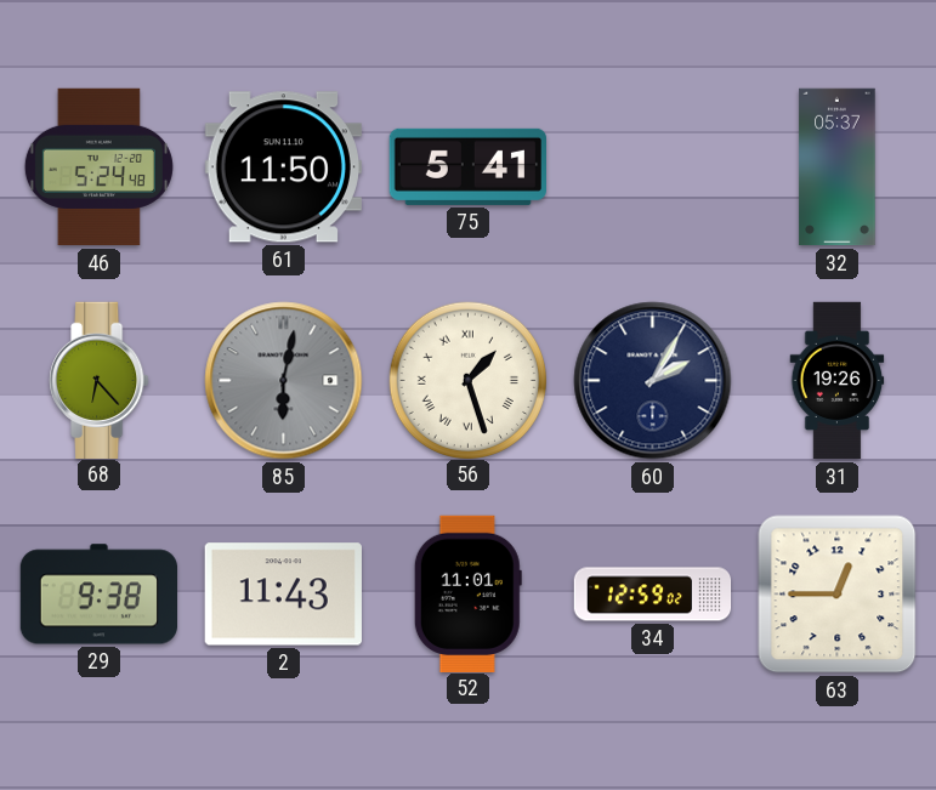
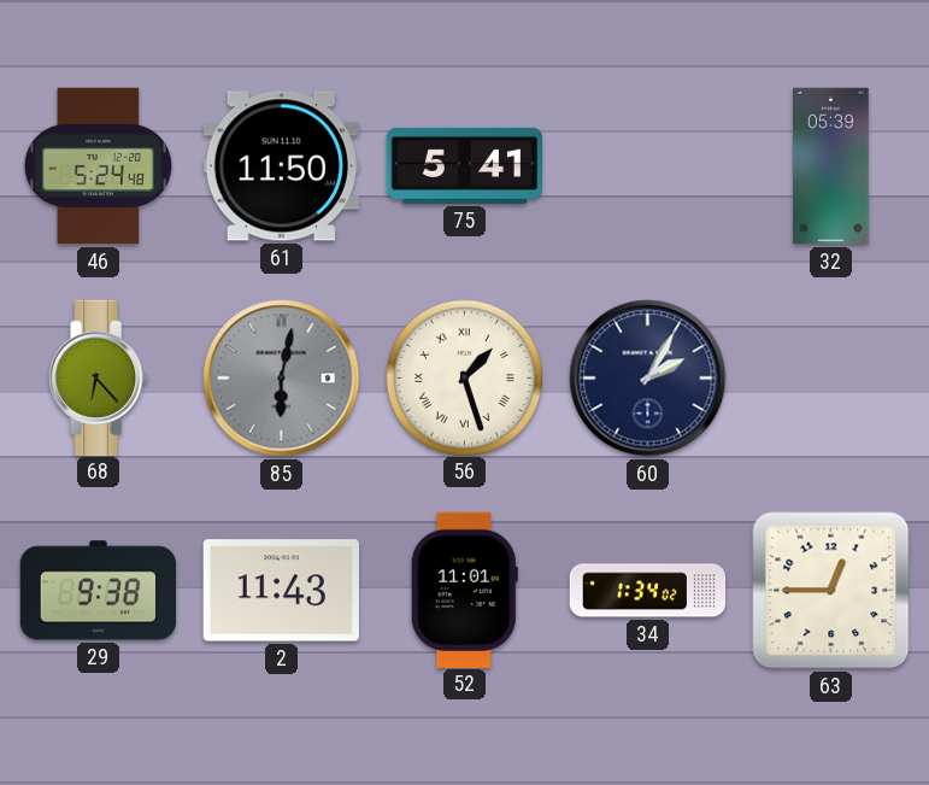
32: 05:37 -> 05:39
31: 19:26 -> none
34: 12:59 -> 1:34
